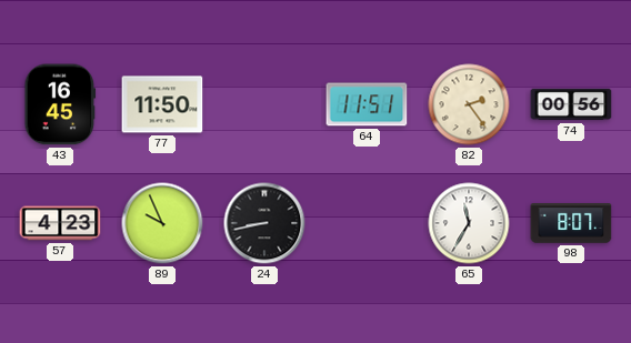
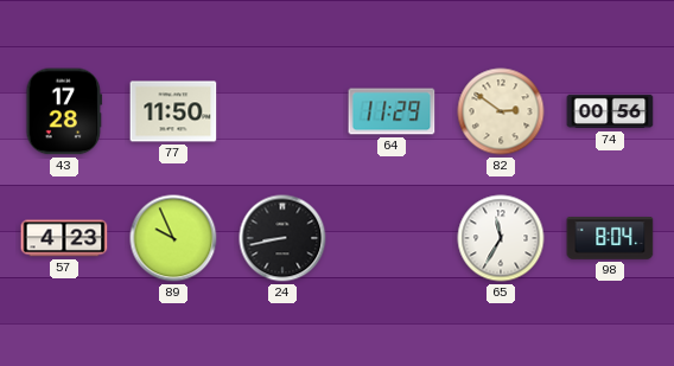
43: 16:45 -> 17:28
64: 11:51 -> 11:29
82: 2:24 -> 2:51
98: 8:07 -> 8:04
